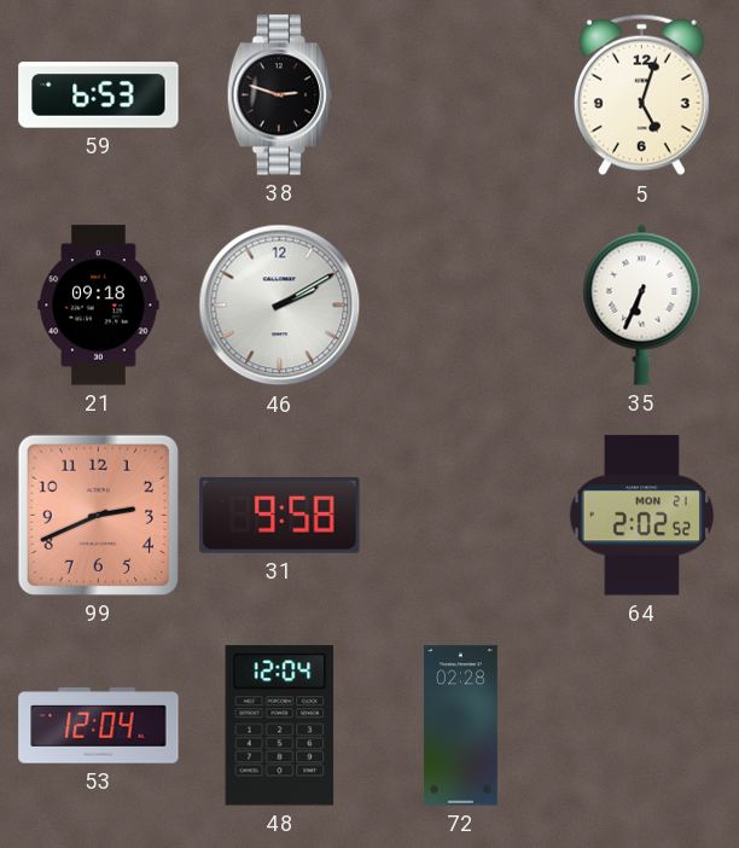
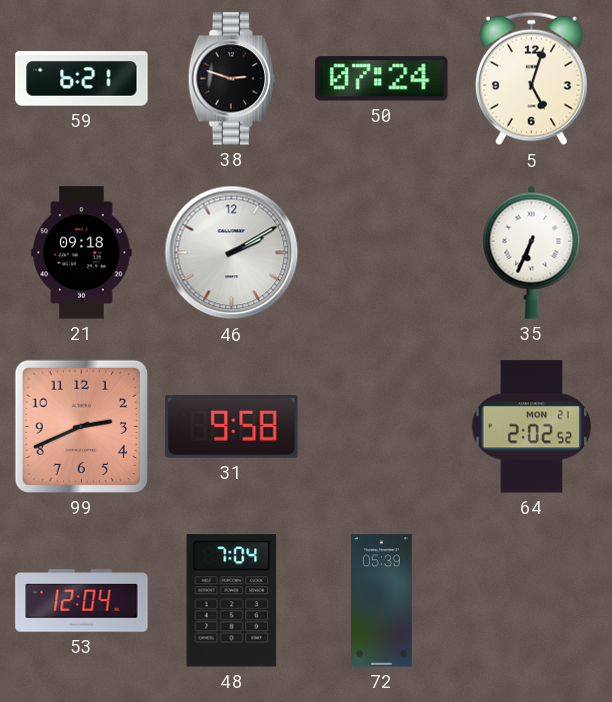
59: 6:53 -> 6:21
50: none -> 07:24
48: 12:04 -> 7:04
72: 02:28 -> 05:39
